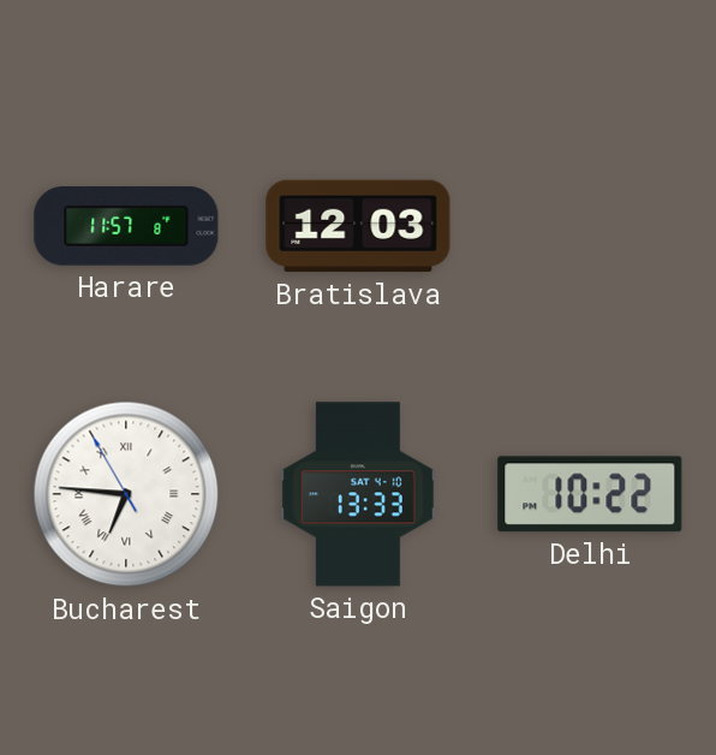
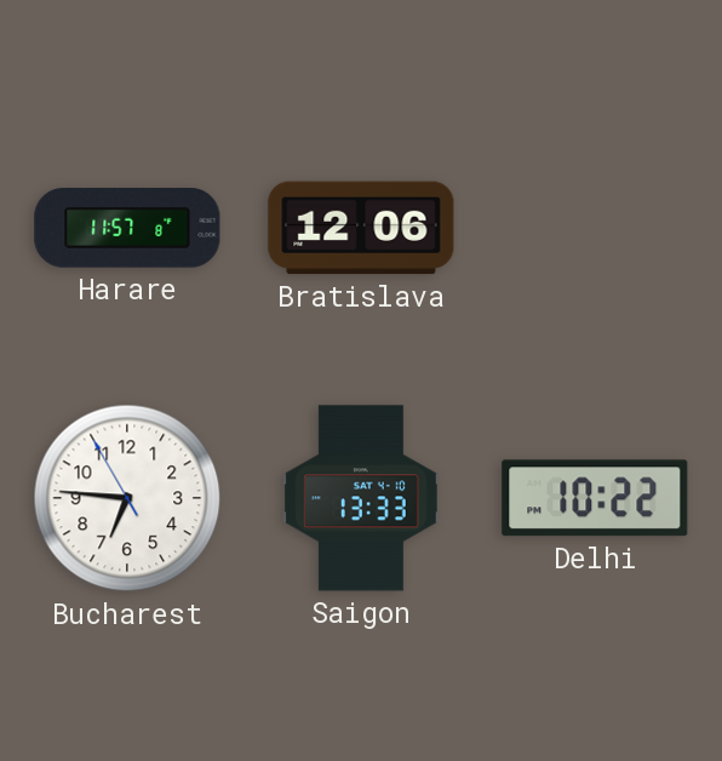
Bratislava: 12:03 -> 12:06
Bucharest numerals: Roman -> Arabic
